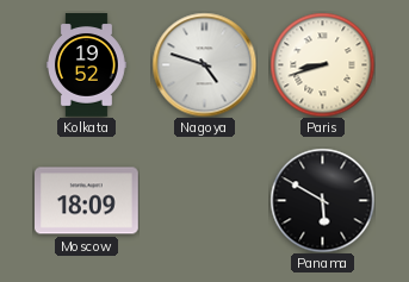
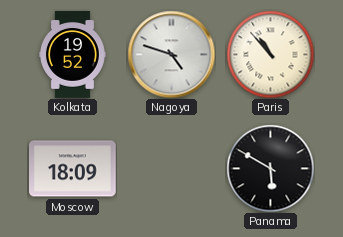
Paris: 8:42 -> 10:53
